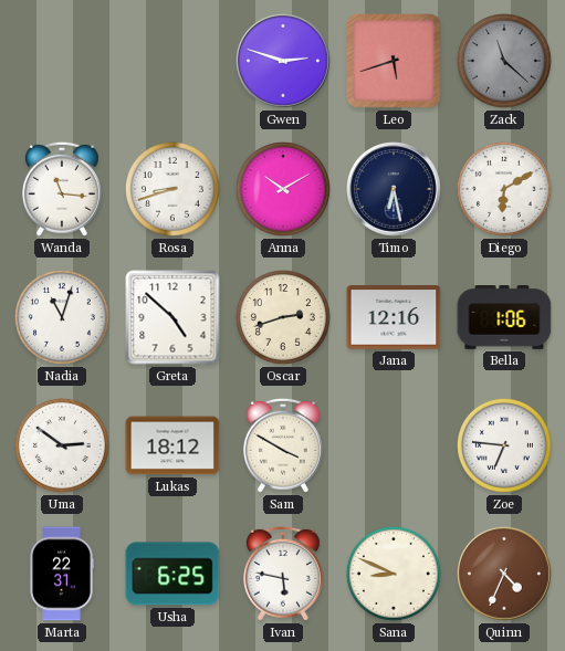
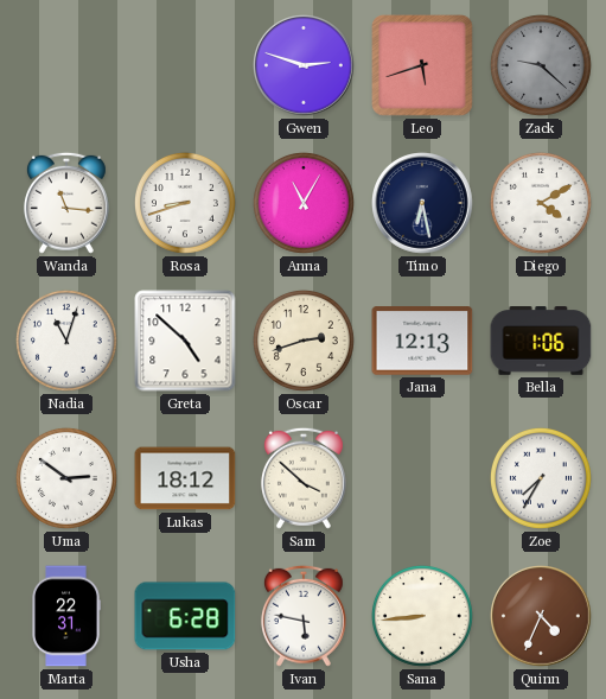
Zack: 11:22 -> 9:22
Anna: 10:10 -> 11:05
Diego: 6:10 -> 4:10
Jana: 12:16 -> 12:13
Sam: 3:50 -> 3:52
Zoe: 6:46 -> 7:35
Usha: 6:25 -> 6:28
Sana: 8:49 -> 8:44
